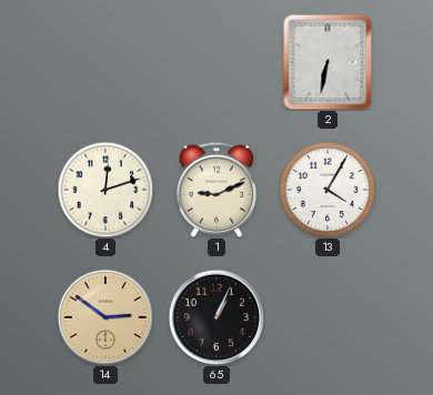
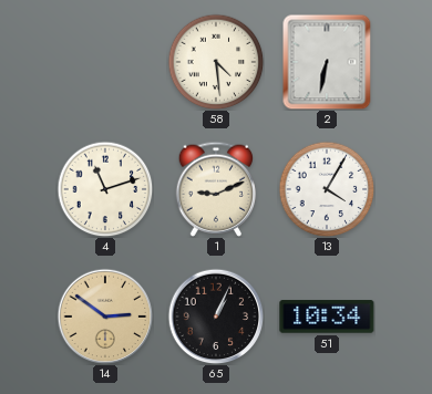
58: none -> 4:29
4: 12:12 -> 11:12
51: none -> 10:34
